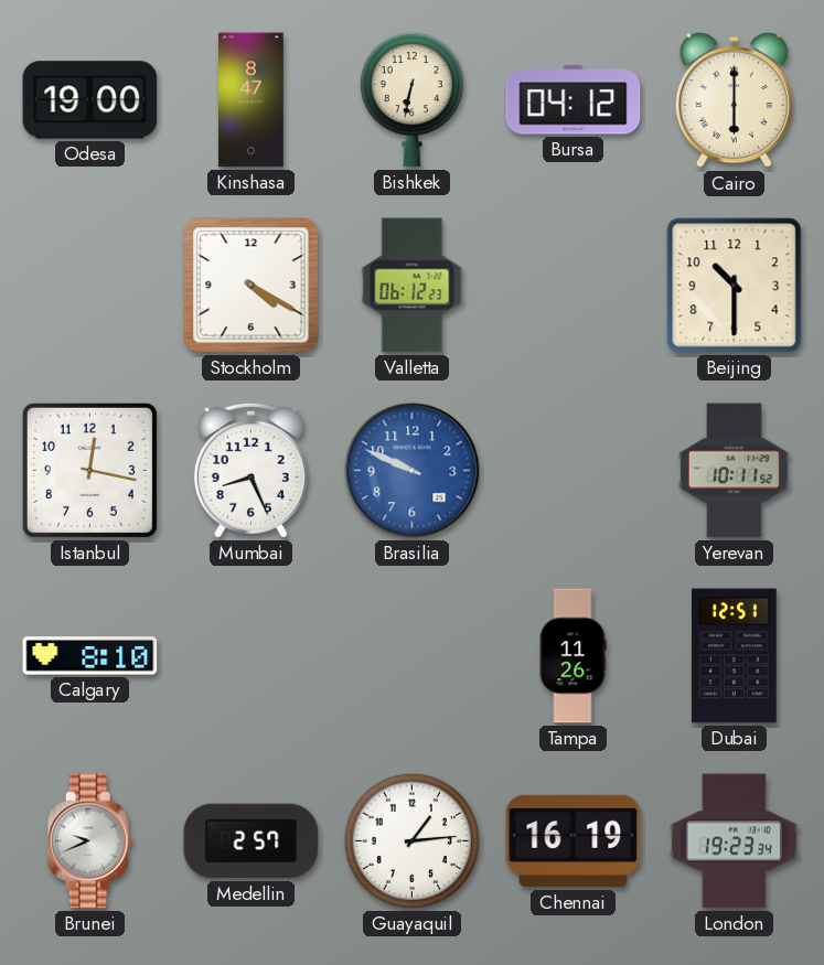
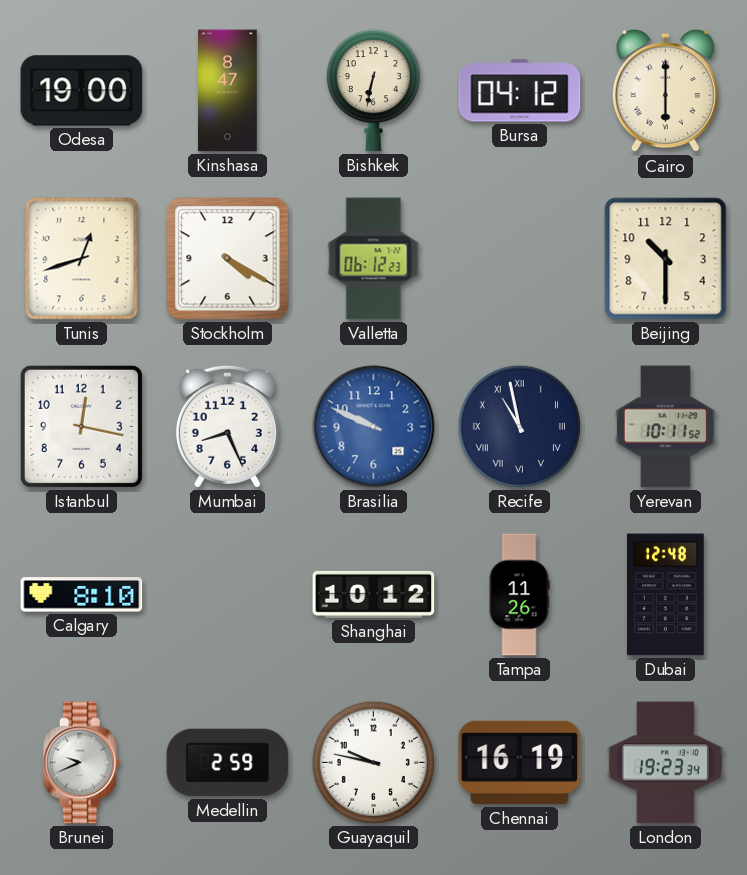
Tunis: none -> 12:42
Recife: none -> 10:58
Shanghai: none -> 10:12
Dubai: 12:51 -> 12:48
Medellin: 2:57 -> 2:59
Guayaquil: 1:14 -> 9:47
